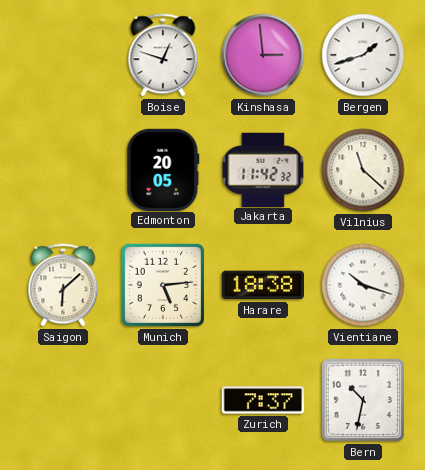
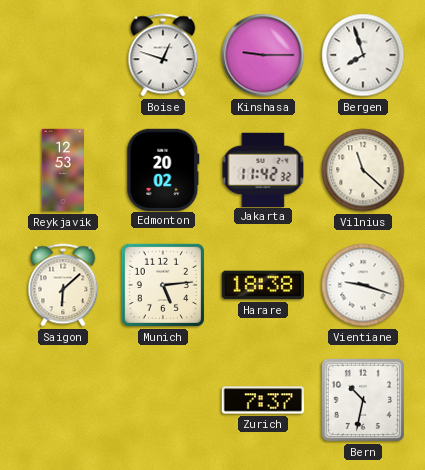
Kinshasa: 2:59 -> 9:15
Bergen: 1:42 -> 7:57
Reykjavik: none -> 12:53
Edmonton: 20:05 -> 20:02
Vientiane: 10:18 -> 9:18
